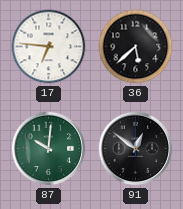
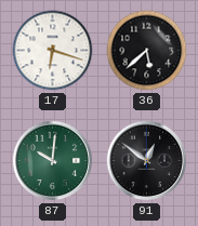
17: 6:46 -> 6:18
